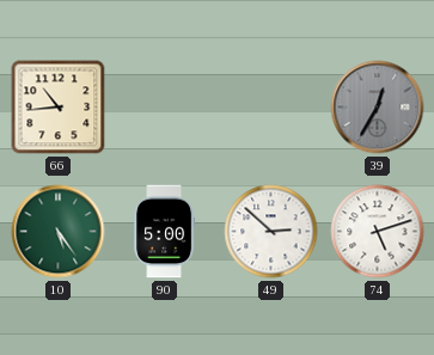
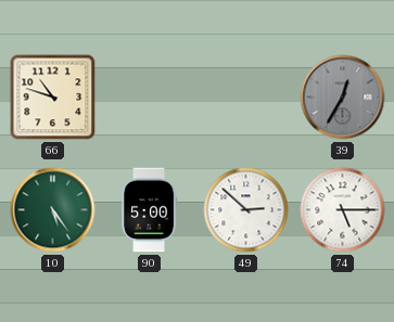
66: 10:44 -> 10:48
74: 5:12 -> 5:15
